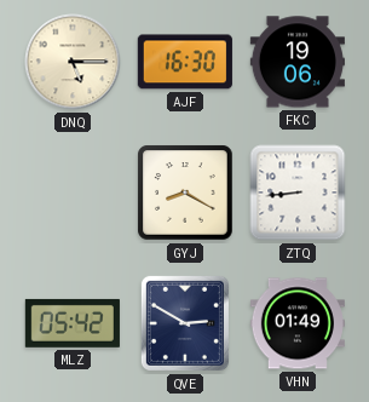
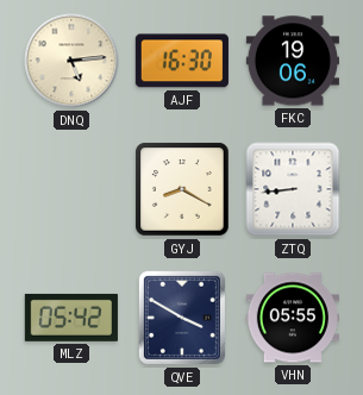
DNQ: 5:15 -> 5:14
QVE: 2:50 -> 3:50
VHN: 01:49 -> 05:55
